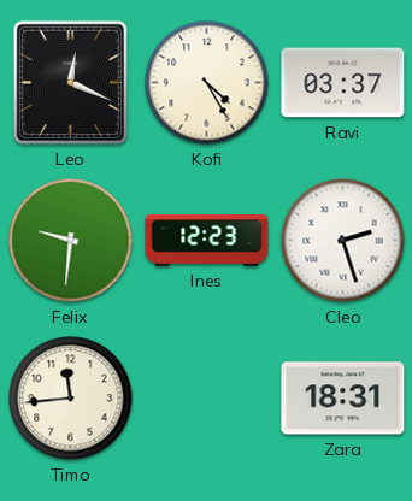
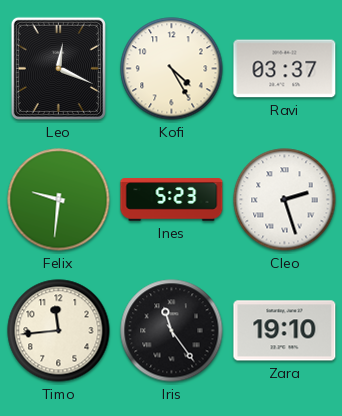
Ines: 12:23 -> 5:23
Iris: none -> 11:24
Zara: 18:31 -> 19:10
